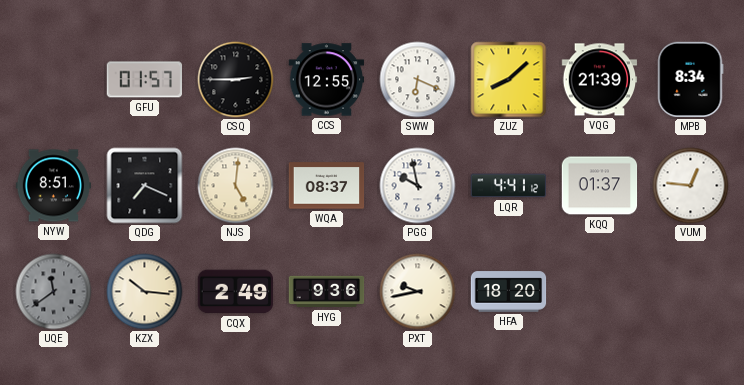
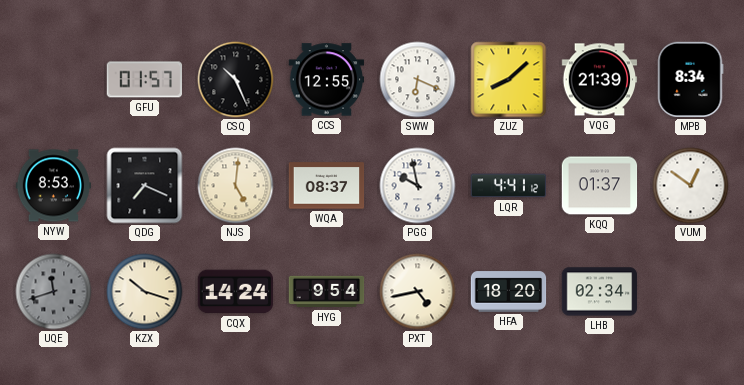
CSQ: 2:45 -> 10:26
NYW: 8:51 -> 8:53
VUM: 12:46 -> 12:51
UQE: 11:39 -> 11:42
KZX: 10:16 -> 10:18
CQX: 2:49 -> 14:24
HYG: 9:36 -> 9:54
PXT: 9:43 -> 4:43
LHB: none -> 02:34
